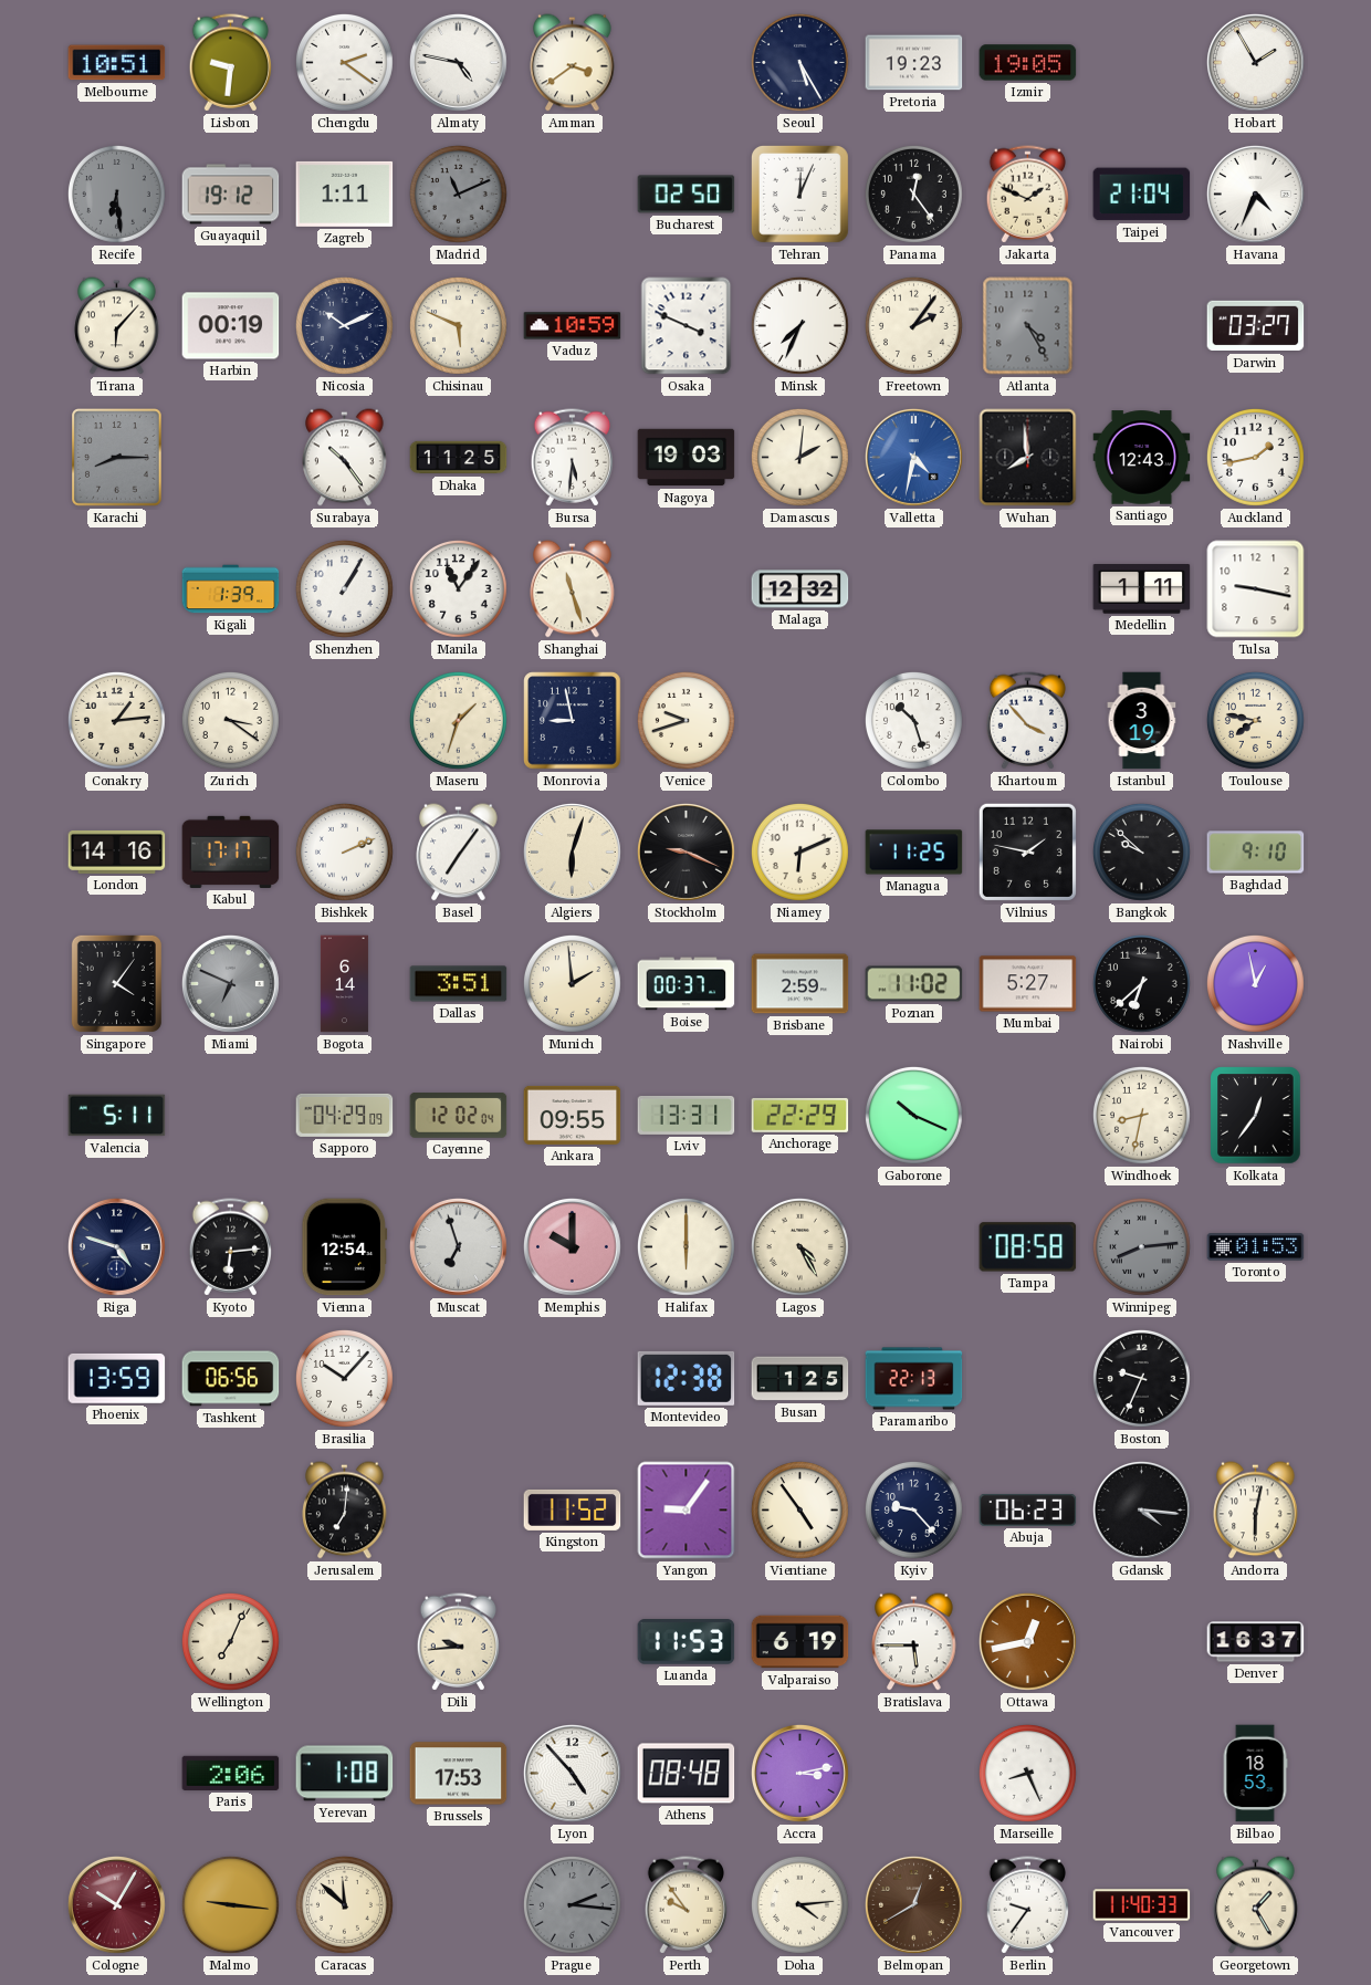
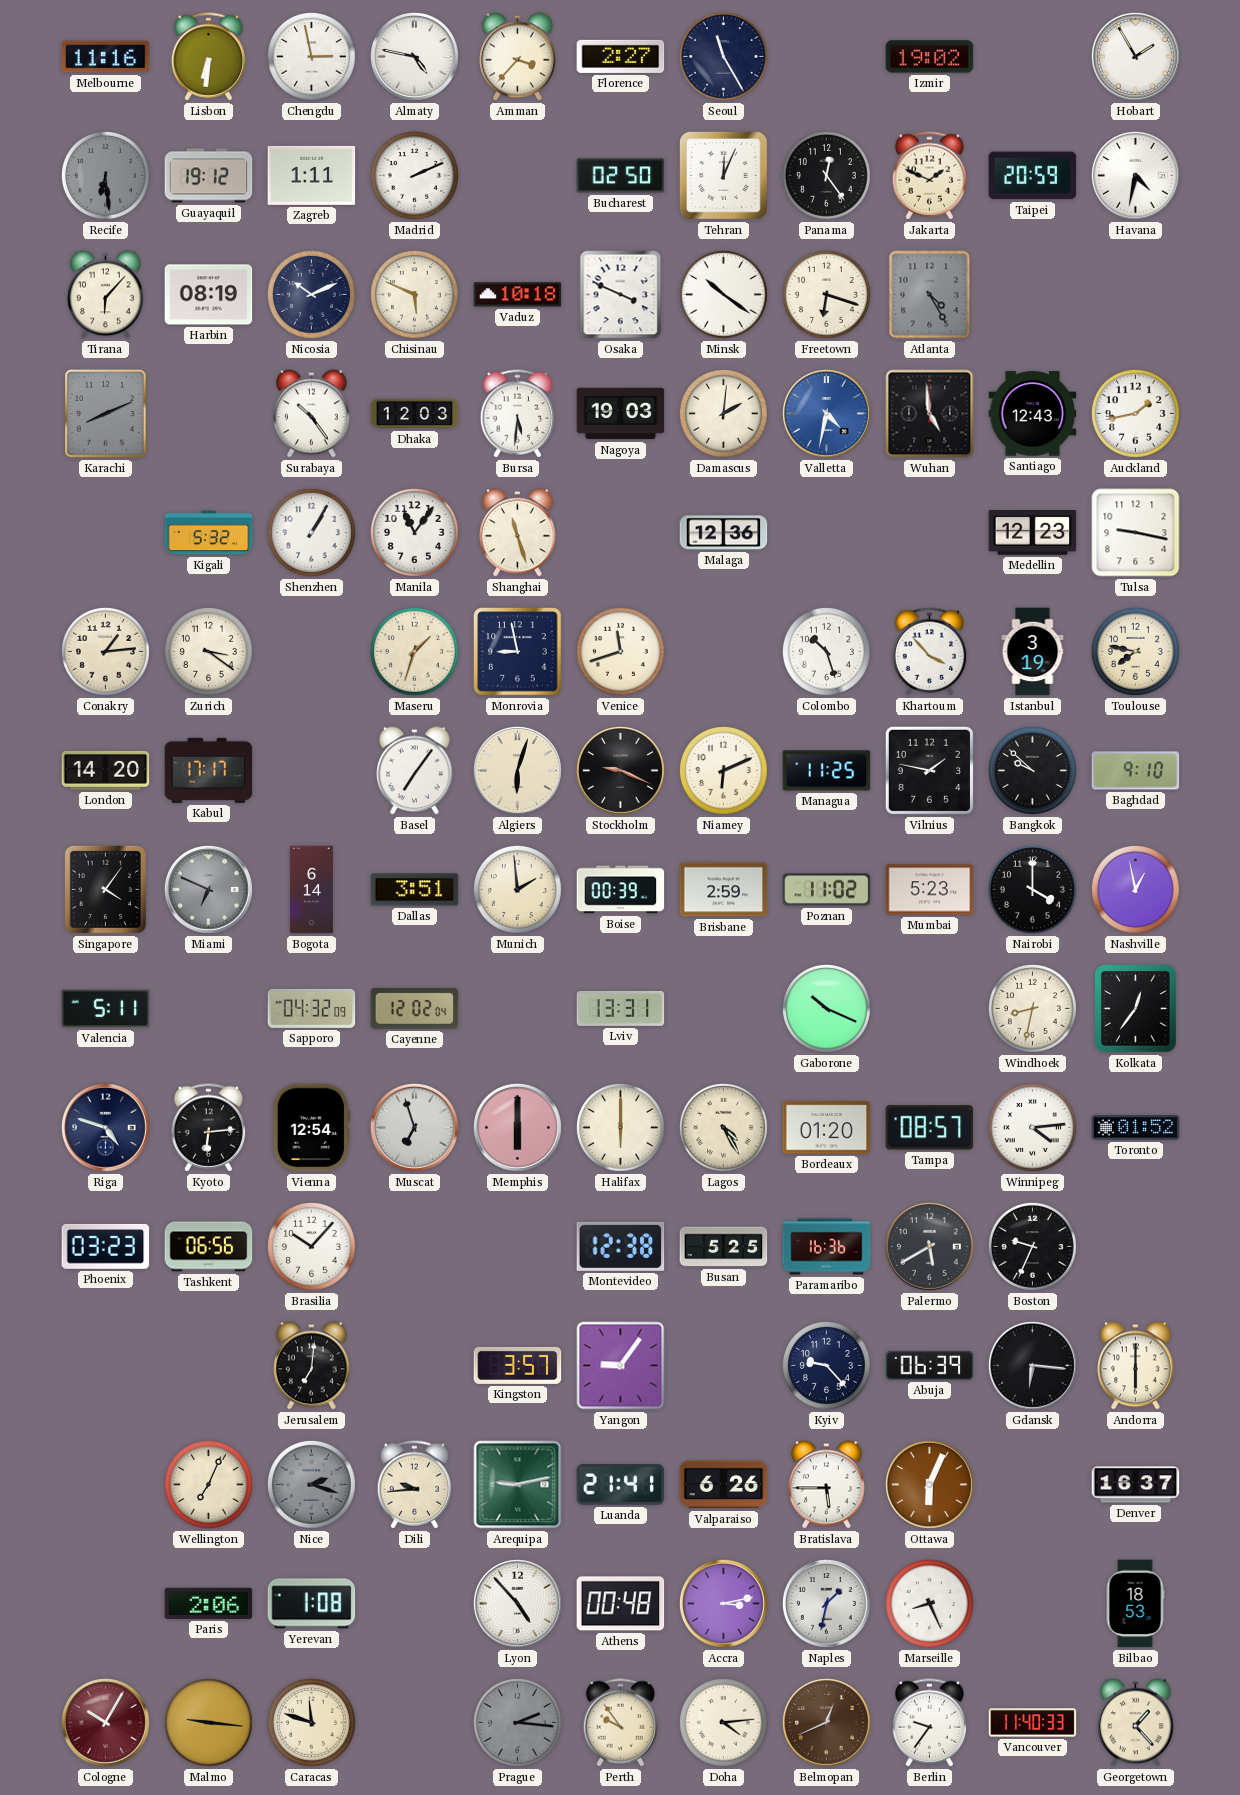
Melbourne: 10:51 -> 11:16
Lisbon: 9:31 -> 6:31
Chengdu: 2:21 -> 2:58
Amman: 3:39 -> 3:37
Florence: none -> 2:27
Seoul: 5:25 -> 11:25
Pretoria: 19:23 -> none
Izmir: 19:05 -> 19:02
Madrid: 11:11 -> 2:11
Madrid dial: grey -> white
Taipei: 21:04 -> 20:59
Havana: 4:34 -> 4:32
Harbin: 00:19 -> 08:19
Vaduz: 10:59 -> 10:18
Minsk: 7:34 -> 10:21
Freetown: 2:06 -> 6:18
Darwin: 03:27 -> none
Karachi: 8:15 -> 8:11
Dhaka: 11:25 -> 12:03
Wuhan: 7:59 -> 4:59
Kigali: 1:39 -> 5:32
Malaga: 12:32 -> 12:36
Medellin: 1:11 -> 12:23
Venice: 9:42 -> 11:42
London: 14:16 -> 14:20
Bishkek: 2:11 -> none
Boise: 00:37 -> 00:39
Mumbai: 5:27 -> 5:23
Nairobi: 6:38 -> 4:00
Sapporo: 04:29 -> 04:32
Ankara: 09:55 -> none
Anchorage: 22:29 -> none
Memphis: 10:00 -> 6:00
Bordeaux: none -> 01:20
Tampa: 08:58 -> 08:57
Winnipeg: 8:14 -> 4:14
Winnipeg dial: grey -> white
Toronto: 01:53 -> 01:52
Phoenix: 13:59 -> 03:23
Busan: 1:25 -> 5:25
Paramaribo: 22:13 -> 16:36
Palermo: none -> 5:40
Kingston: 11:52 -> 3:57
Vientiane: 4:54 -> none
Abuja: 06:23 -> 06:39
Gdansk: 4:16 -> 6:16
Andorra: 6:02 -> 6:00
Nice: none -> 2:18
Arequipa: none -> 9:13
Luanda: 11:53 -> 21:41
Valparaiso: 6:19 -> 6:26
Ottawa: 12:43 -> 6:04
Brussels: 17:53 -> none
Athens: 08:48 -> 00:48
Naples: none -> 1:32
Caracas: 11:52 -> 11:48
Belmopan: 12:40 -> 12:41
Georgetown: 1:25 -> 1:23
